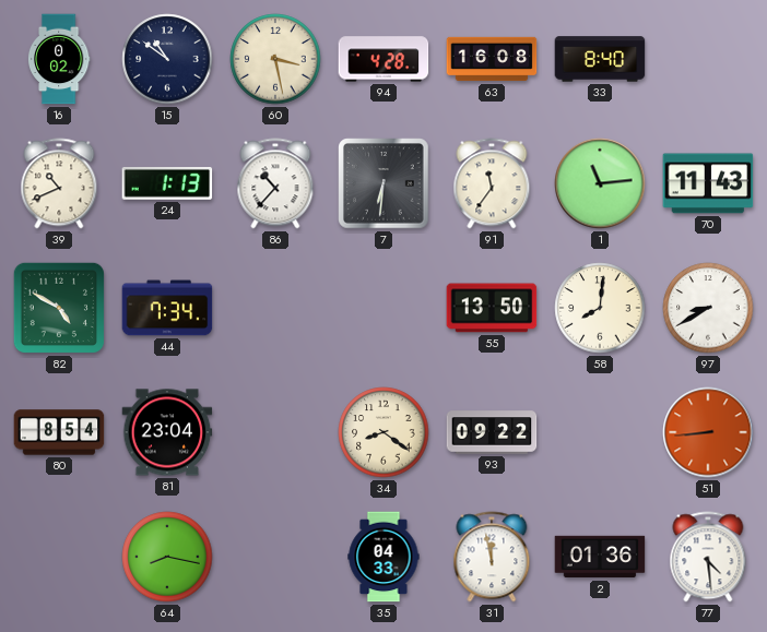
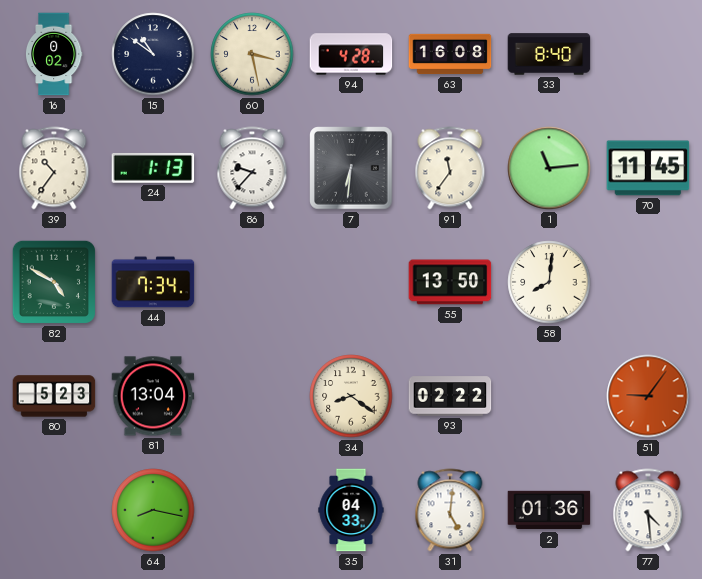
39: 10:41 -> 10:36
86: 10:37 -> 9:37
70: 11:43 -> 11:45
97: 8:40 -> none
80: 8:54 -> 5:23
81: 23:04 -> 13:04
93: 09:22 -> 02:22
51: 8:44 -> 9:06
31: 11:58 -> 5:01
